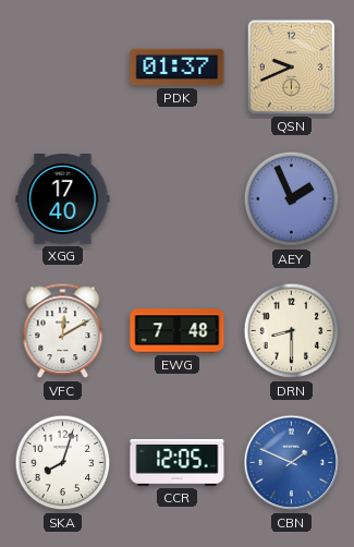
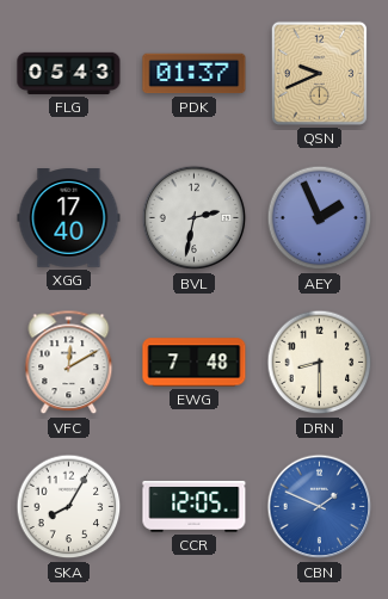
FLG: none -> 05:43
BVL: none -> 2:32
SKA: 8:03 -> 8:05
